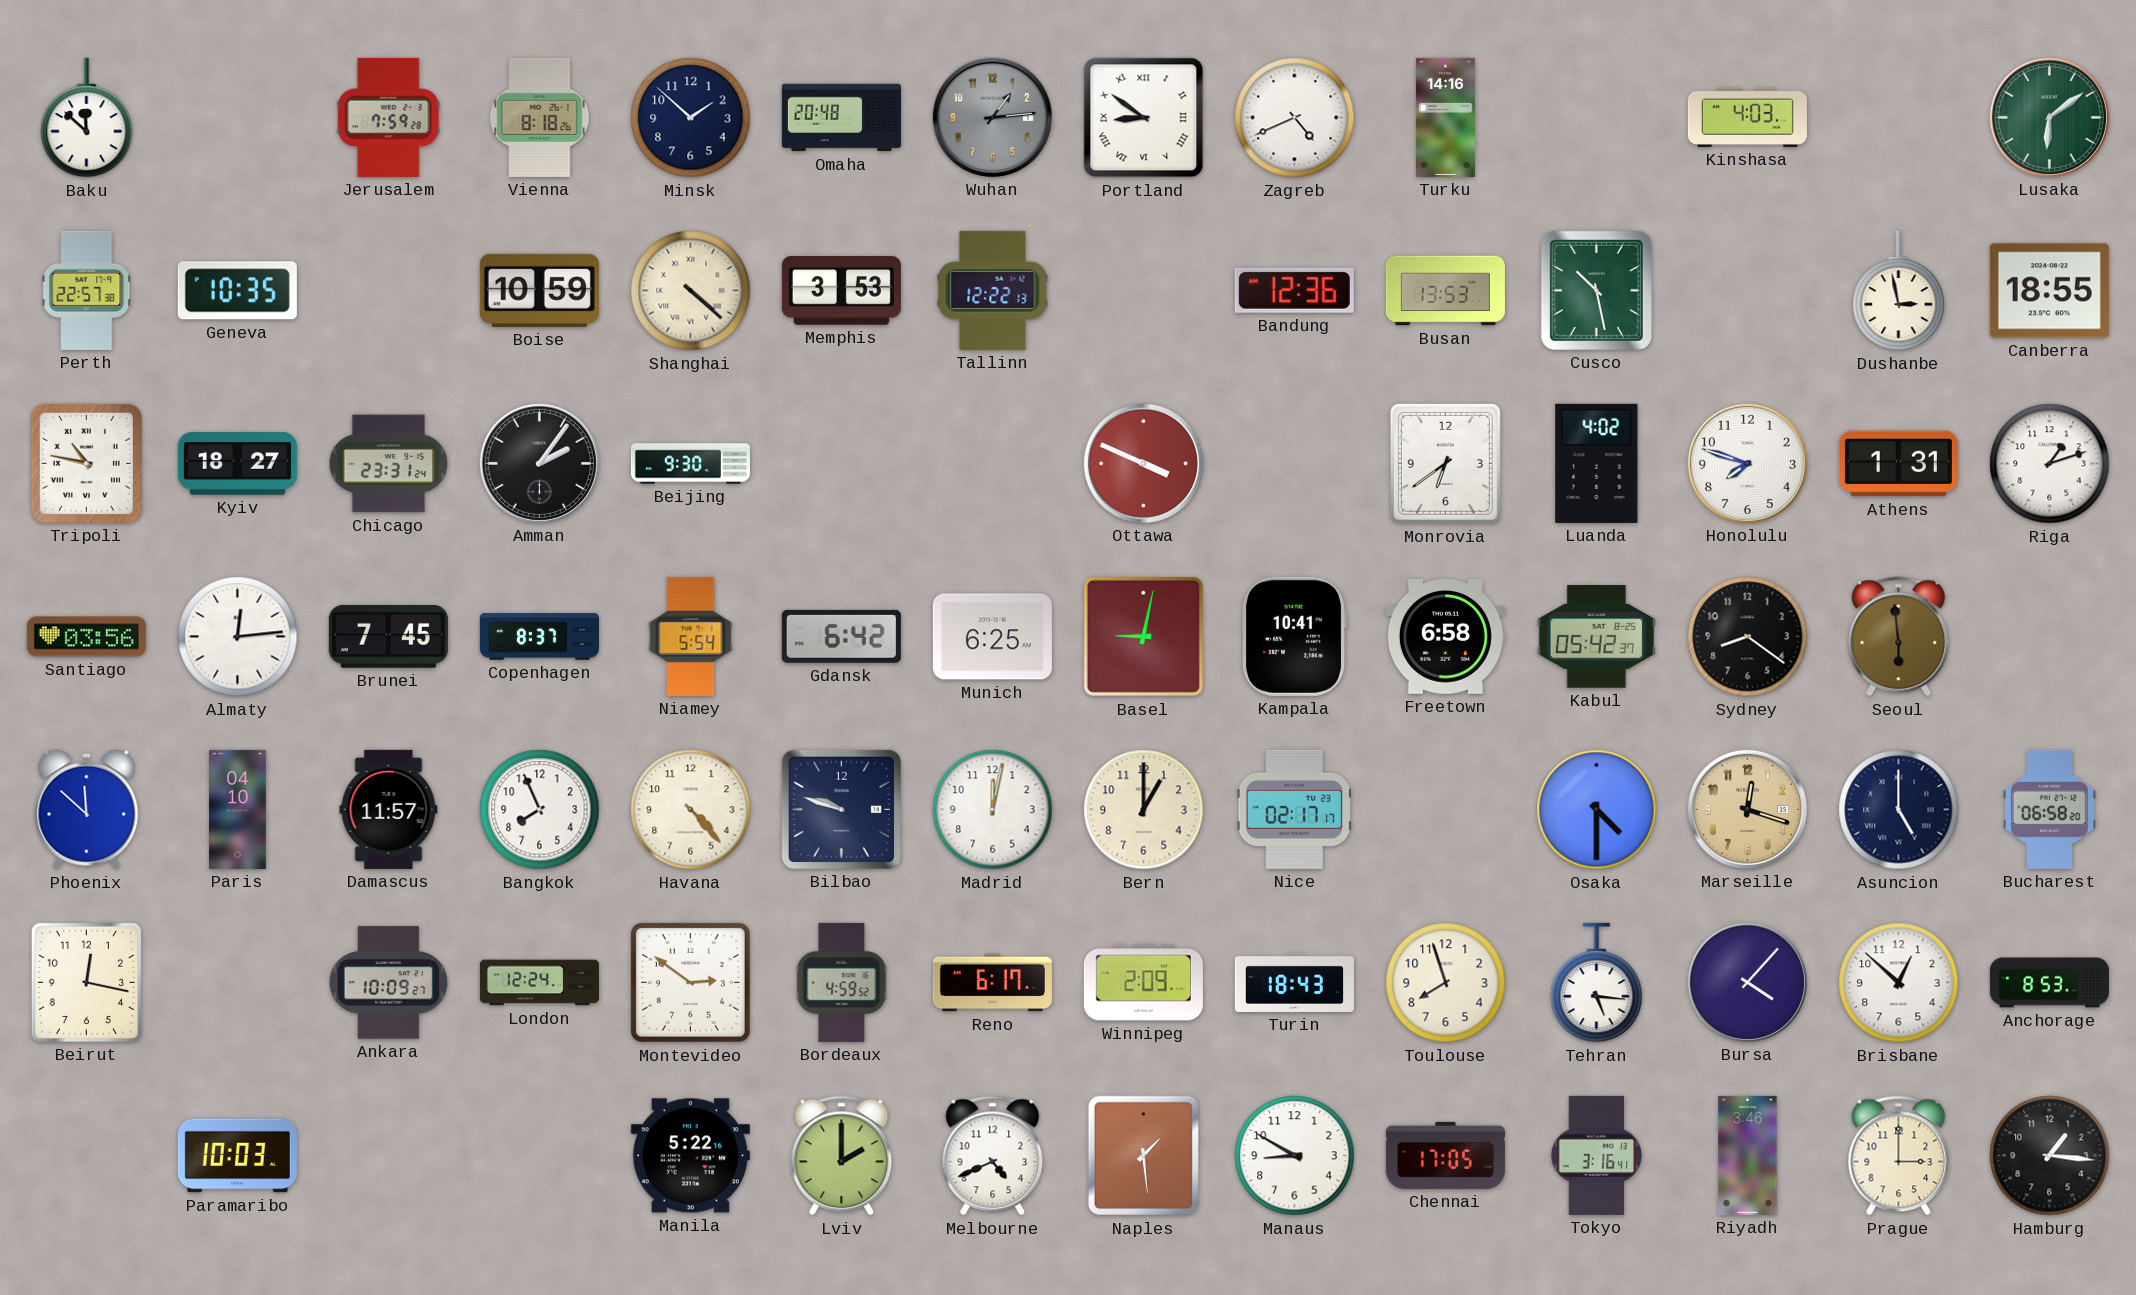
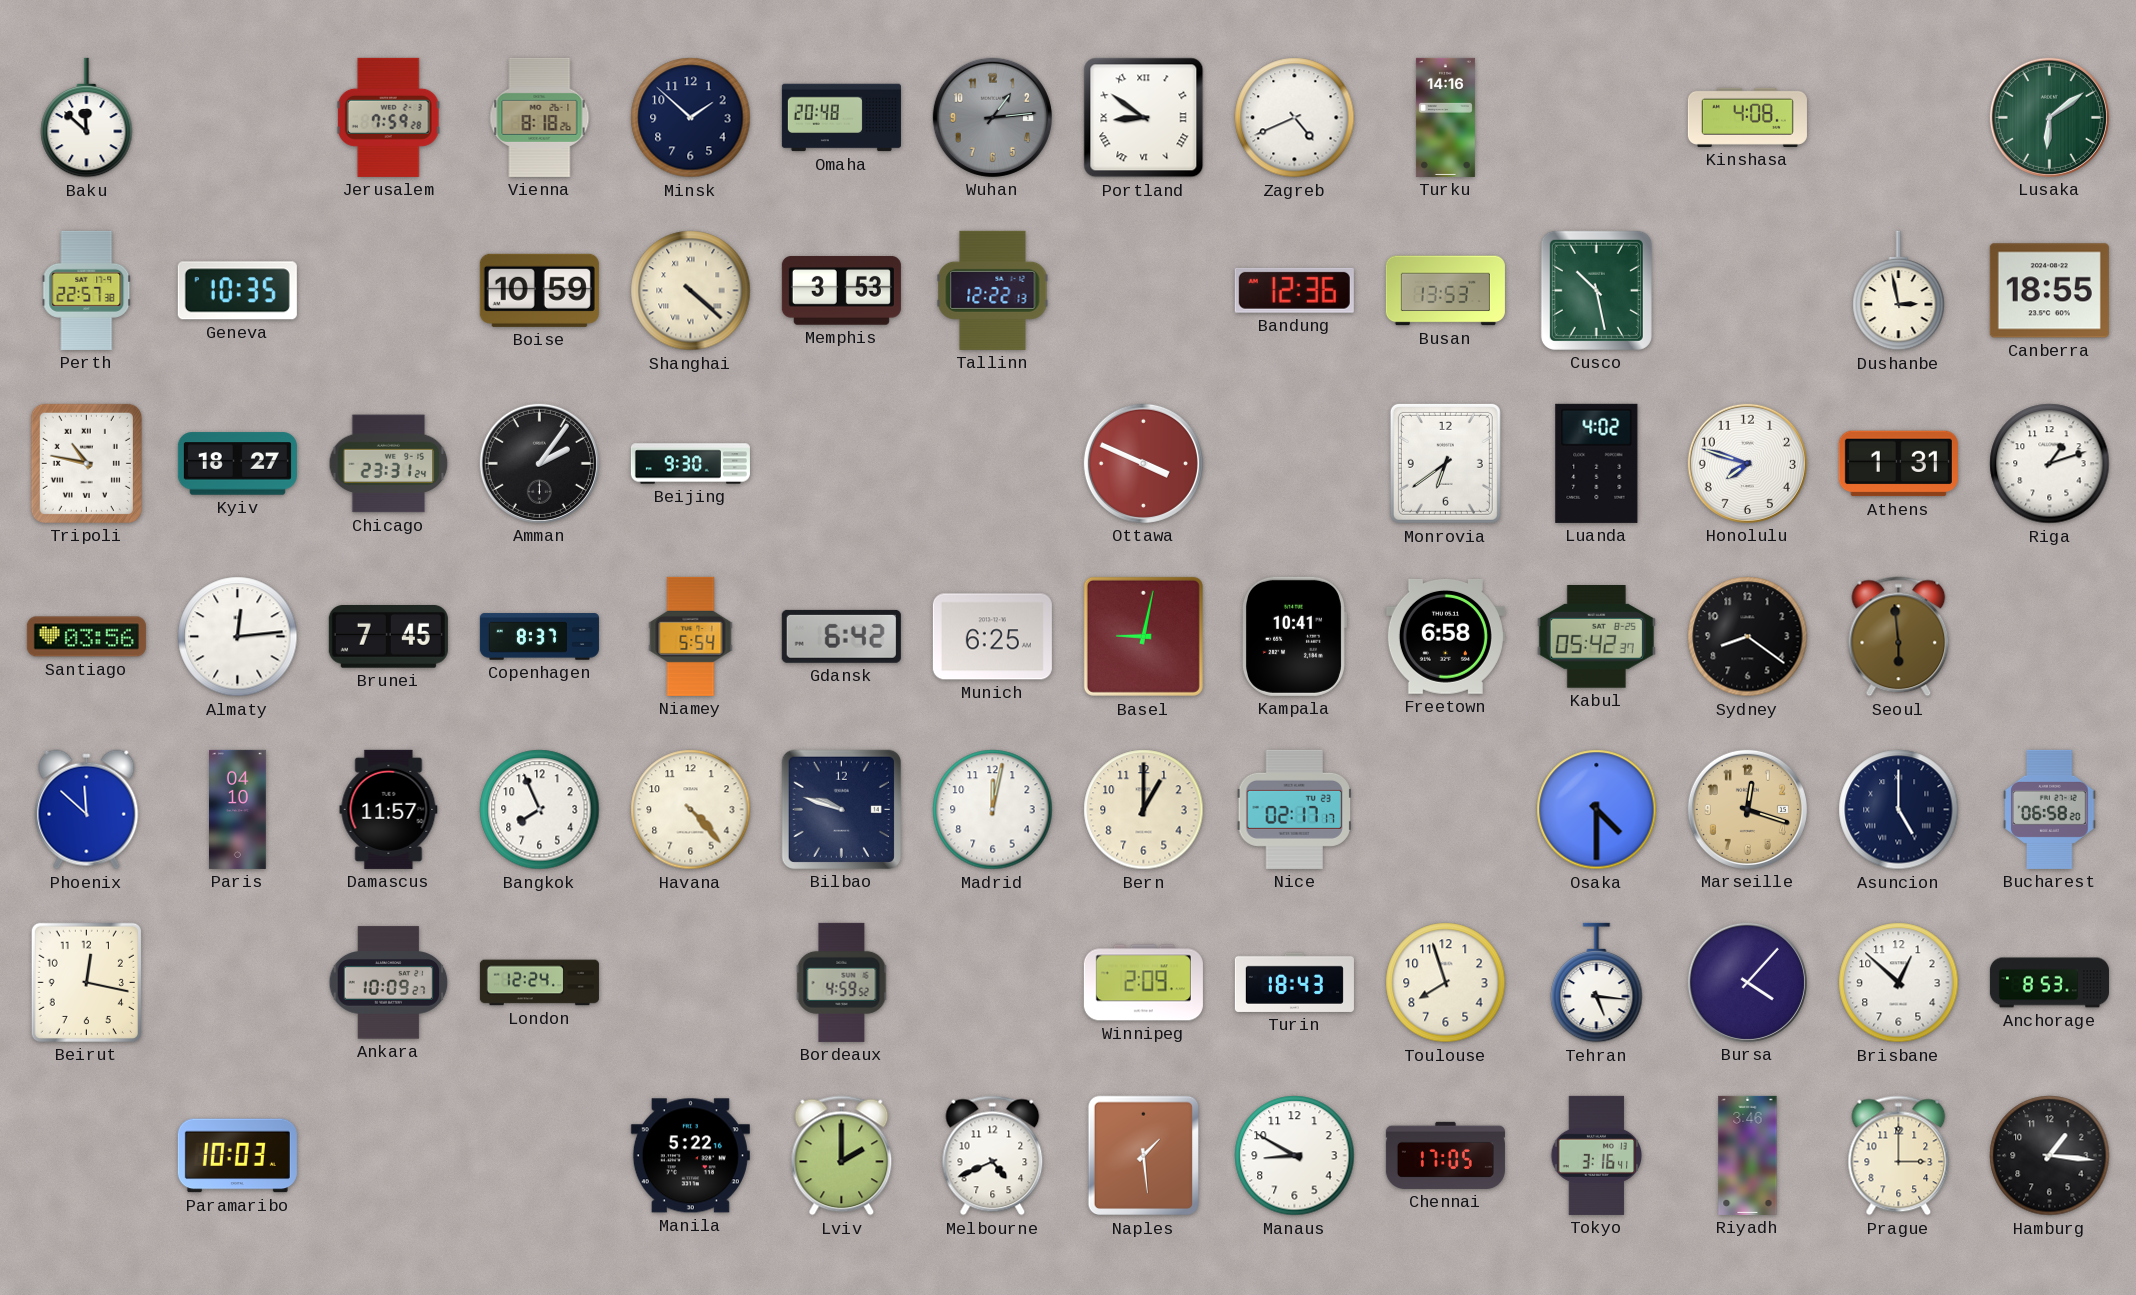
Kinshasa: 4:03 -> 4:08
Montevideo: 2:51 -> none
Reno: 6:17 -> none
